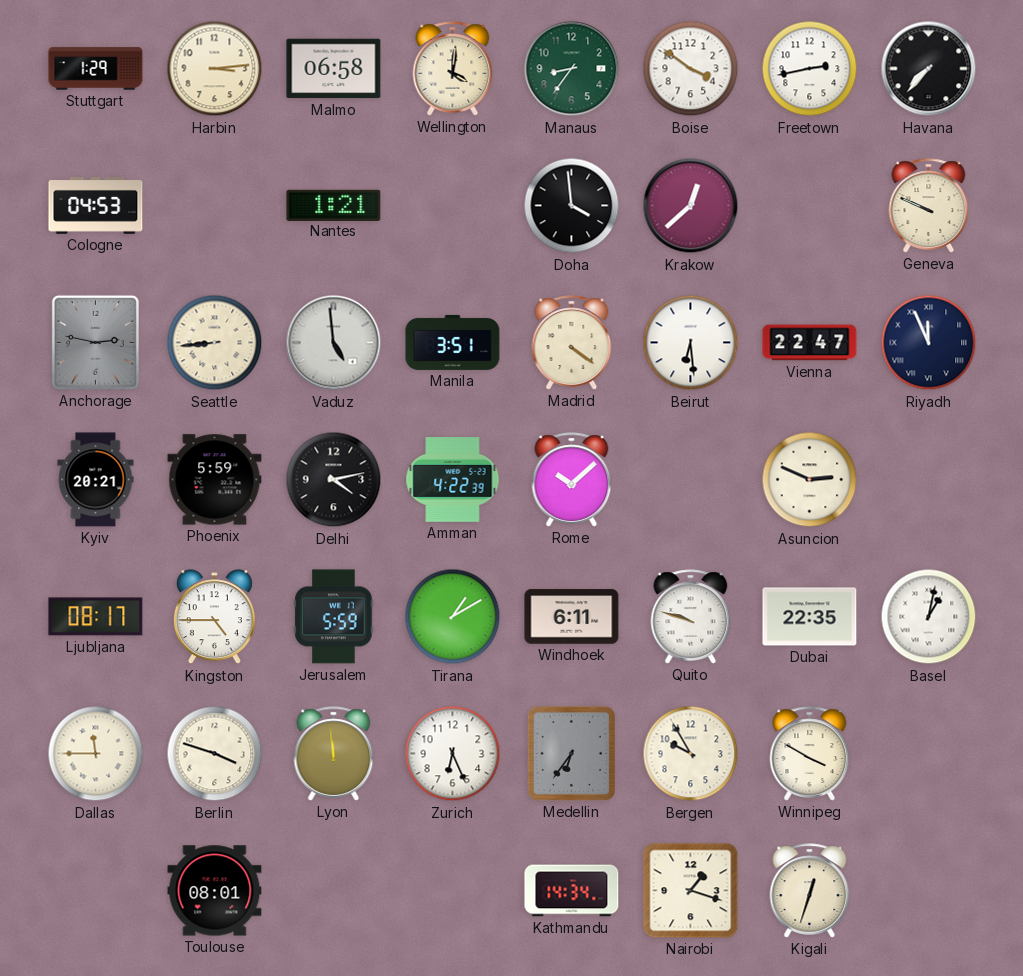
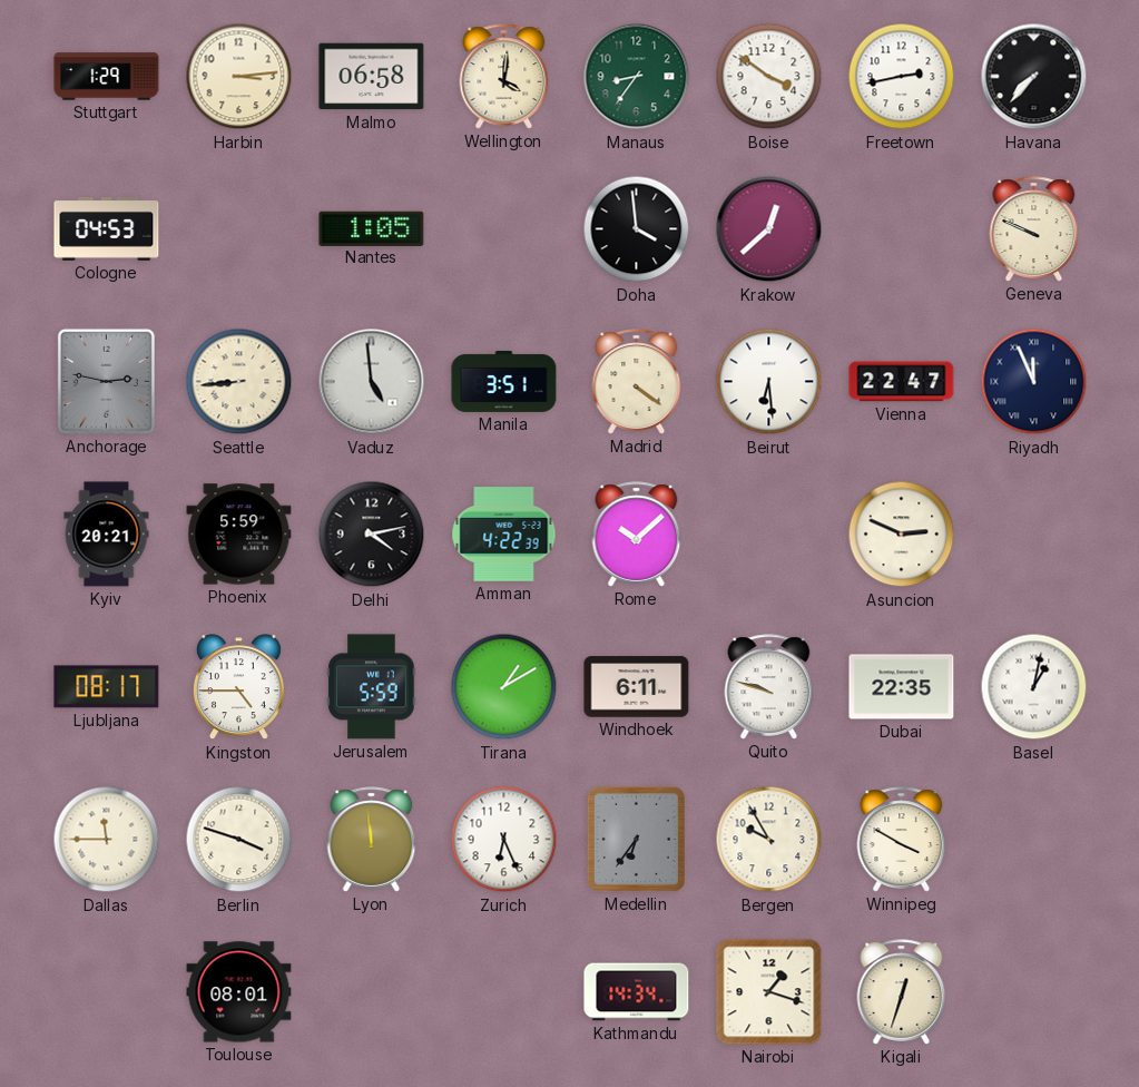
Nantes: 1:21 -> 1:05
